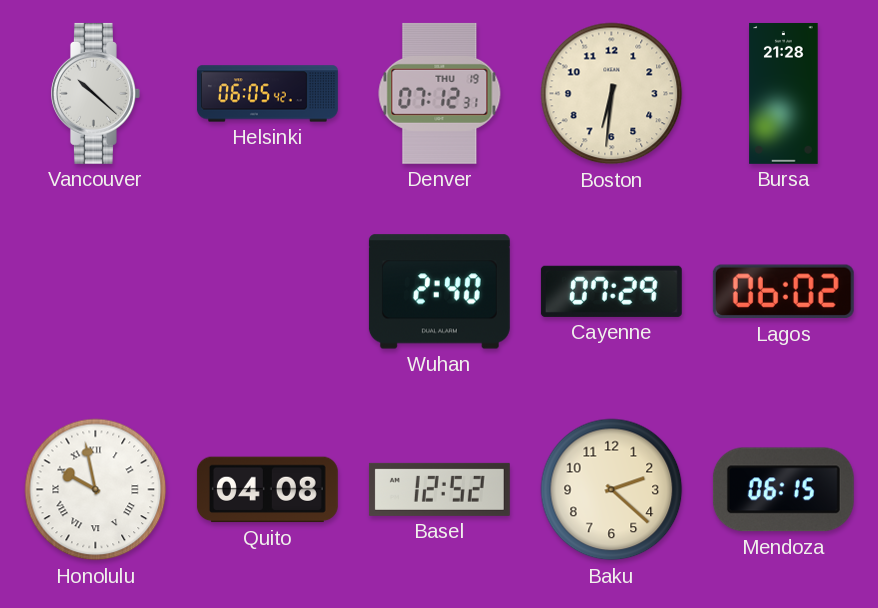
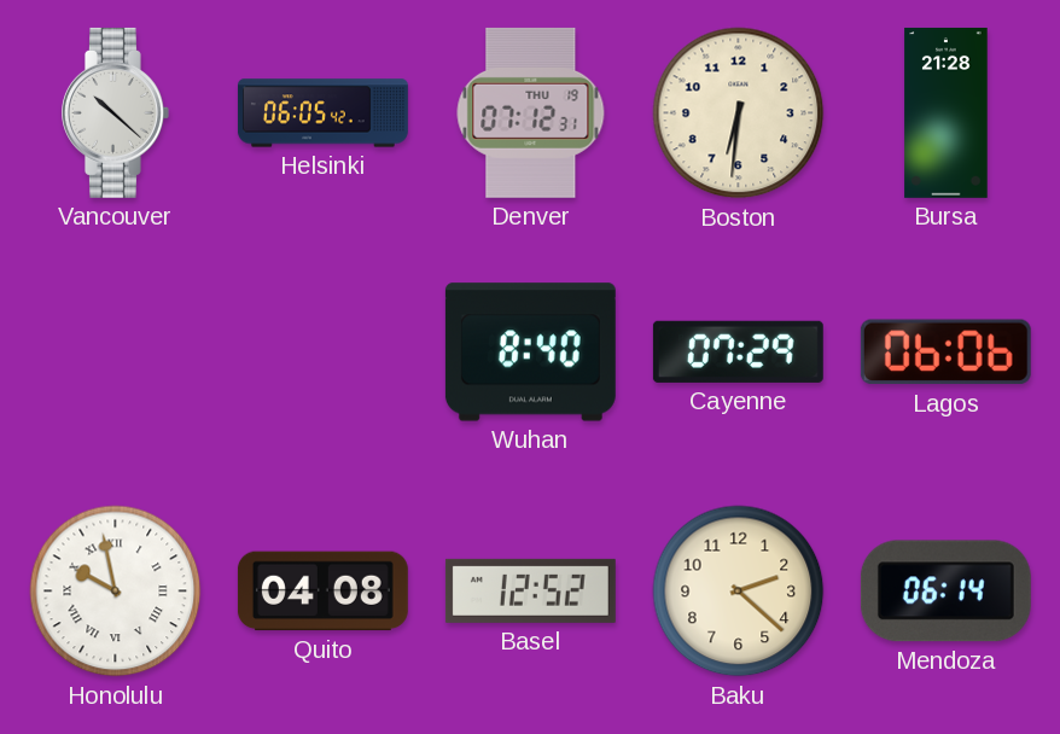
Wuhan: 2:40 -> 8:40
Lagos: 06:02 -> 06:06
Mendoza: 06:15 -> 06:14
